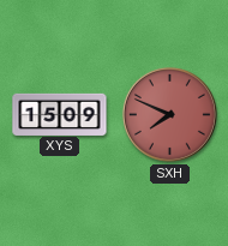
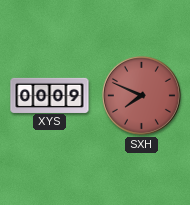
XYS: 15:09 -> 00:09
